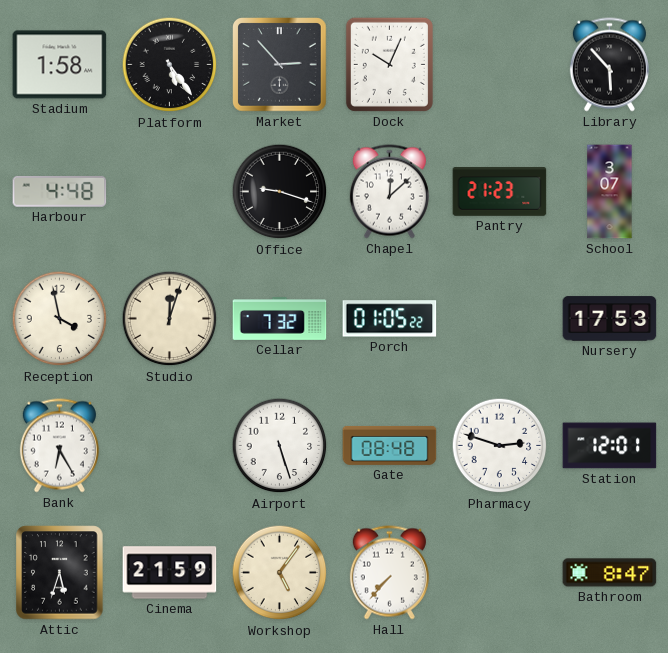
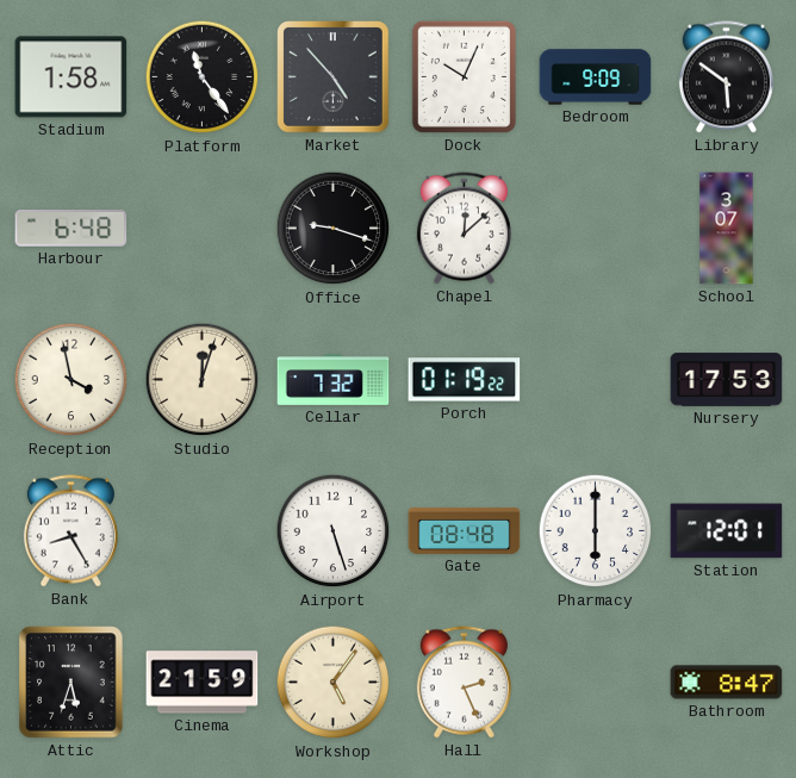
Platform: 5:24 -> 11:24
Market: 2:53 -> 4:53
Bedroom: none -> 9:09
Library: 5:53 -> 5:51
Harbour: 4:48 -> 6:48
Pantry: 21:23 -> none
Porch: 01:05 -> 01:19
Bank: 6:25 -> 8:25
Pharmacy: 2:48 -> 6:00
Hall: 7:37 -> 2:26
